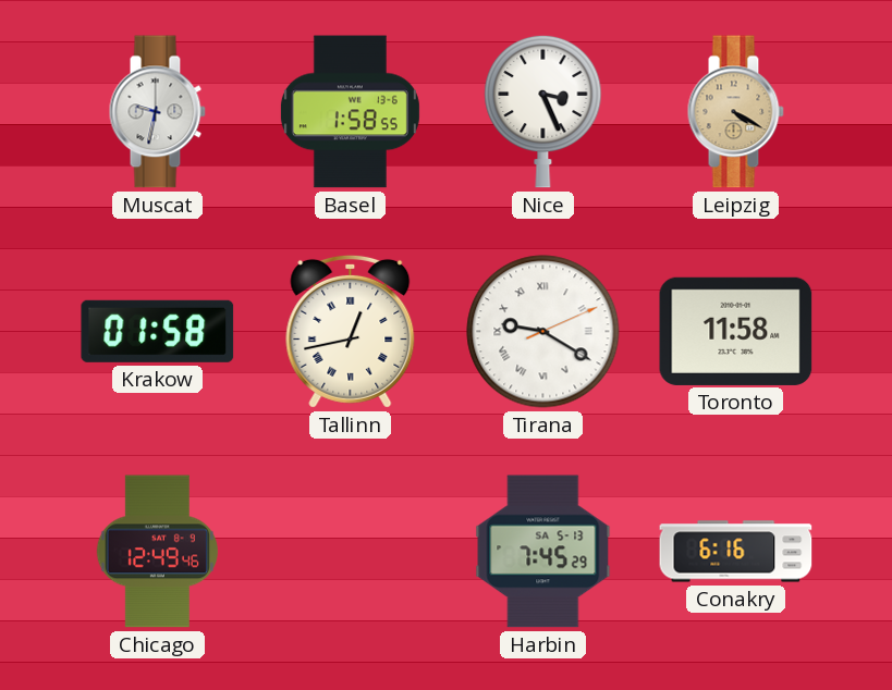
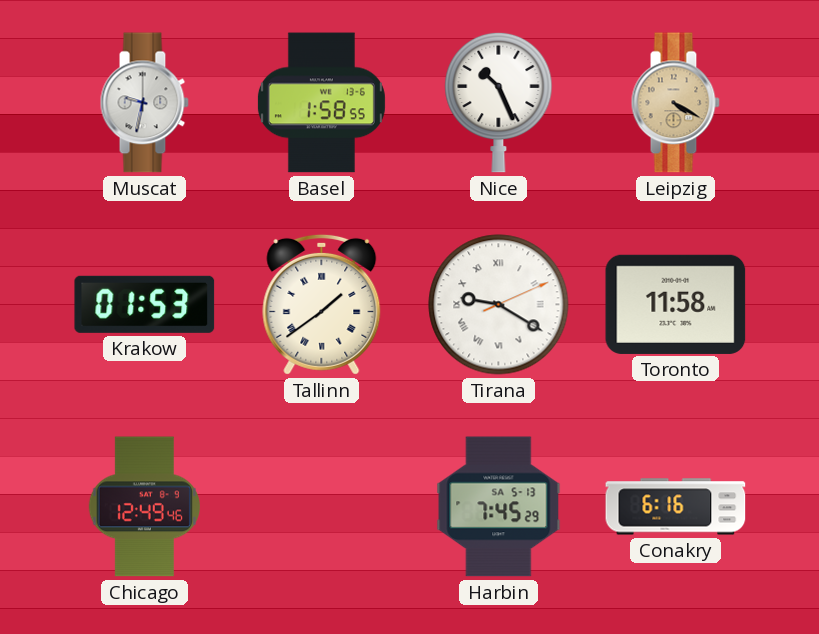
Nice: 3:26 -> 10:26
Krakow: 01:58 -> 01:53
Tallinn: 12:43 -> 1:39
